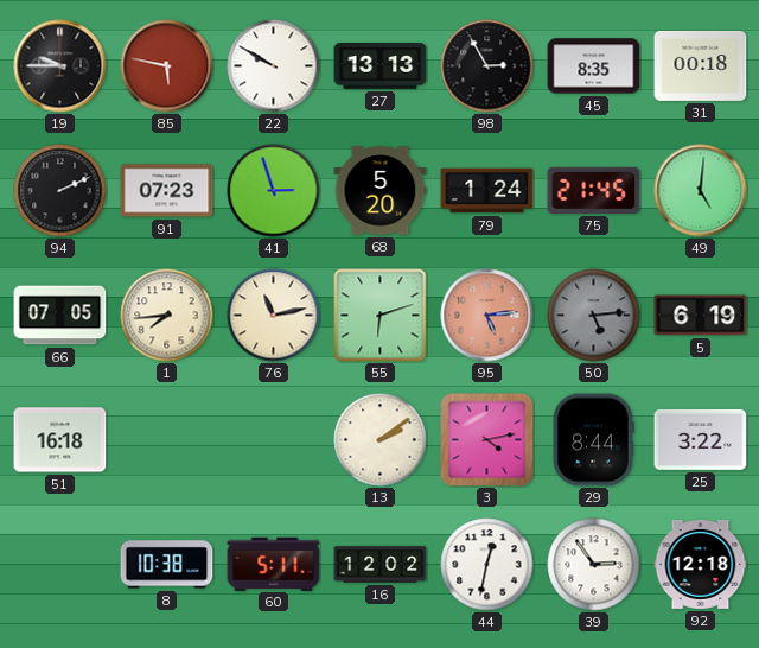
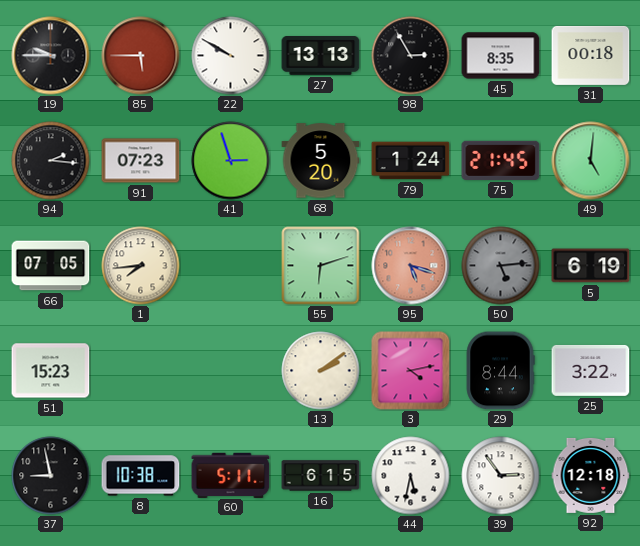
85: 5:47 -> 5:45
94: 2:11 -> 2:16
76: 11:13 -> none
95: 5:14 -> 5:18
51: 16:18 -> 15:23
37: none -> 8:58
16: 12:02 -> 6:15
44: 12:32 -> 5:32
